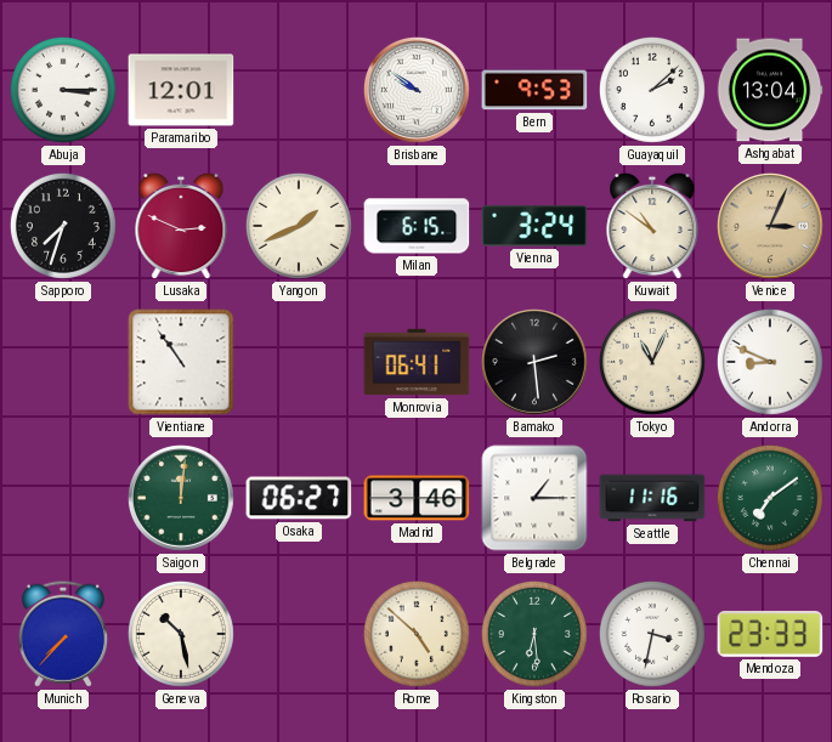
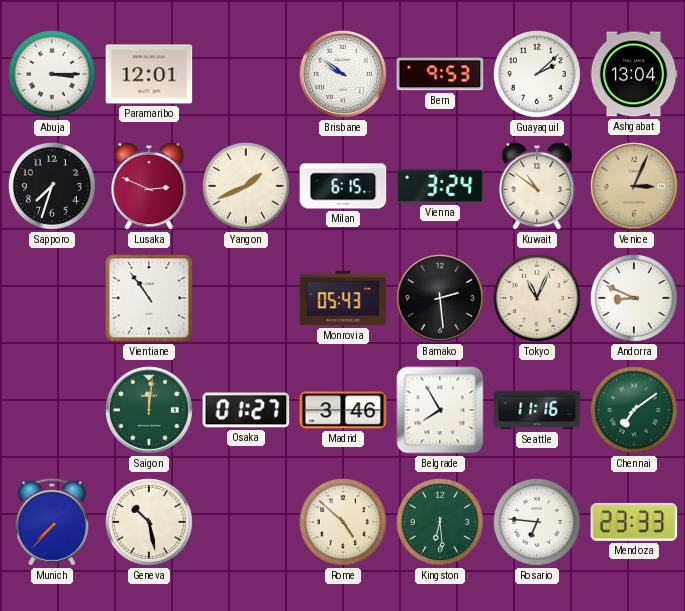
Monrovia: 06:41 -> 05:43
Osaka: 06:27 -> 01:27
Belgrade: 1:15 -> 7:55
Rosario: 3:32 -> 6:46
